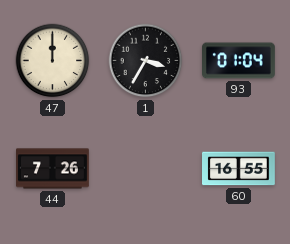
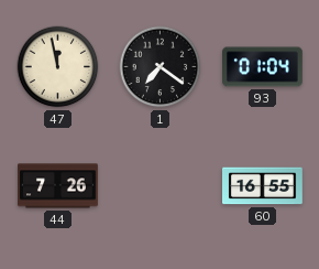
47: 12:00 -> 11:58
1: 3:35 -> 7:21
